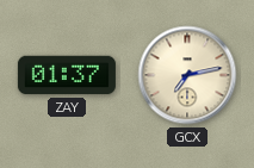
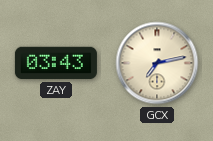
ZAY: 01:37 -> 03:43
